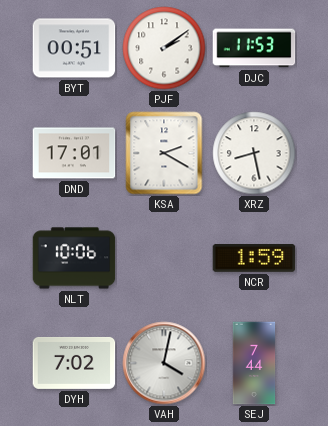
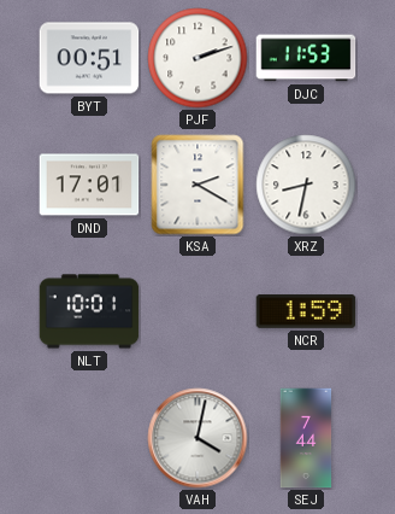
PJF: 2:09 -> 2:12
XRZ: 8:28 -> 8:32
NLT: 10:06 -> 10:01
DYH: 7:02 -> none
